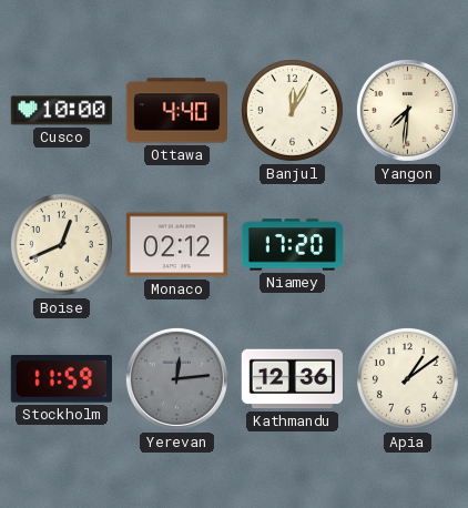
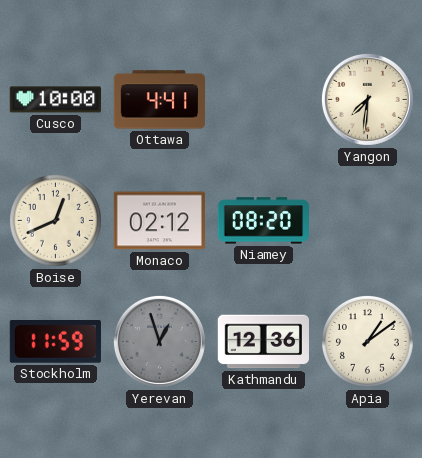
Ottawa: 4:40 -> 4:41
Banjul: 12:05 -> none
Niamey: 17:20 -> 08:20
Yerevan: 12:14 -> 12:57
